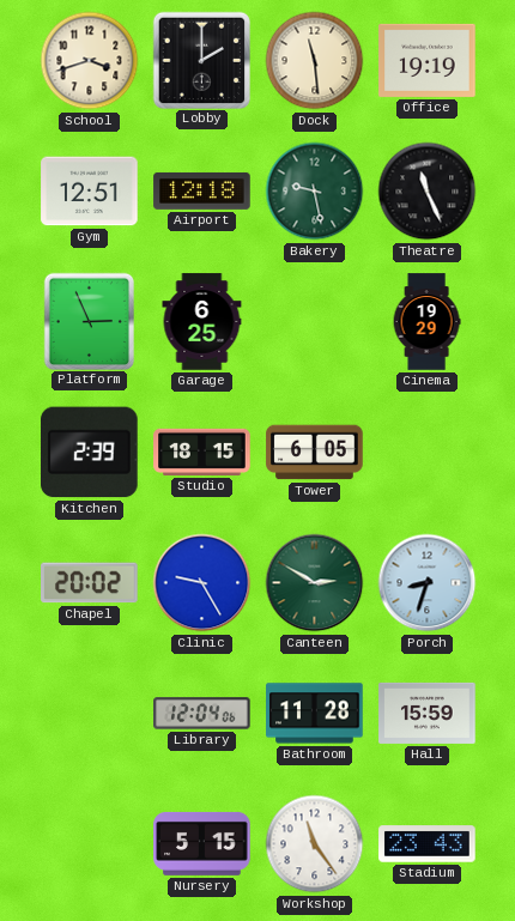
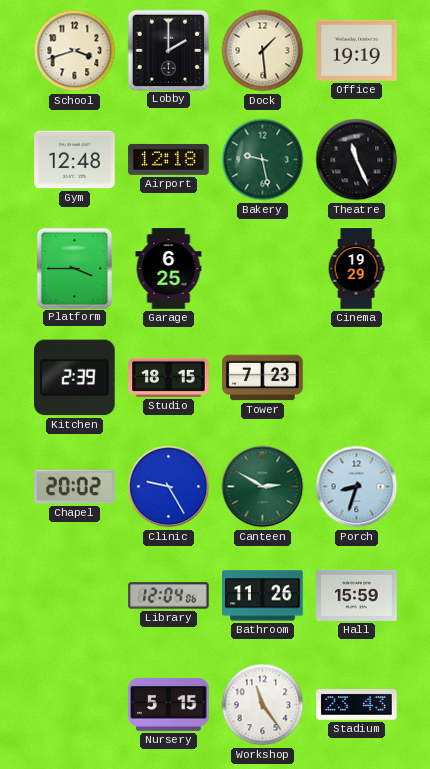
Dock: 11:29 -> 1:29
Gym: 12:51 -> 12:48
Platform: 2:56 -> 3:45
Tower: 6:05 -> 7:23
Bathroom: 11:28 -> 11:26
